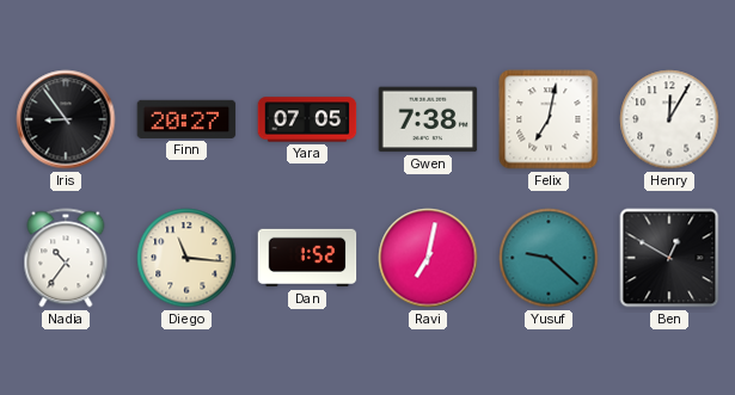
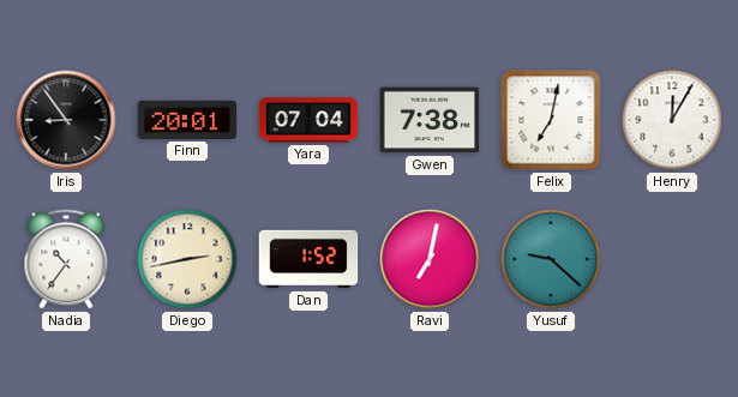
Finn: 20:27 -> 20:01
Yara: 07:05 -> 07:04
Diego: 11:16 -> 2:43
Ben: 12:50 -> none
